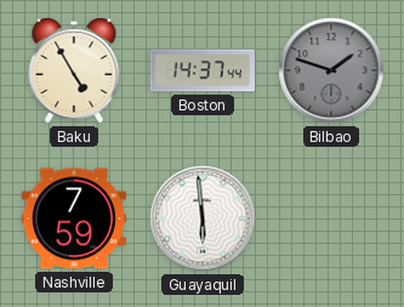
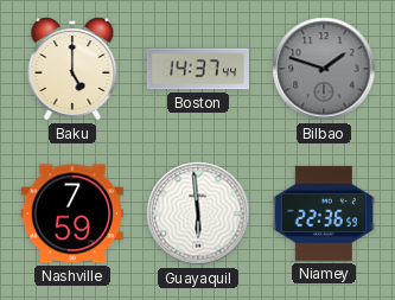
Baku: 4:55 -> 5:00
Niamey: none -> 22:36
